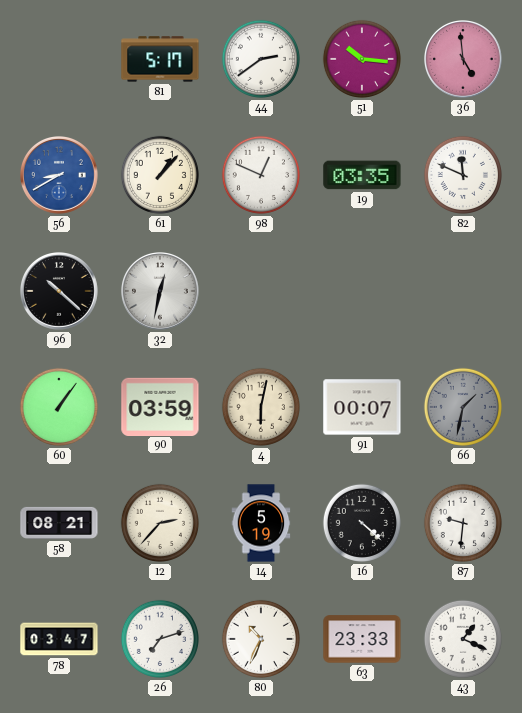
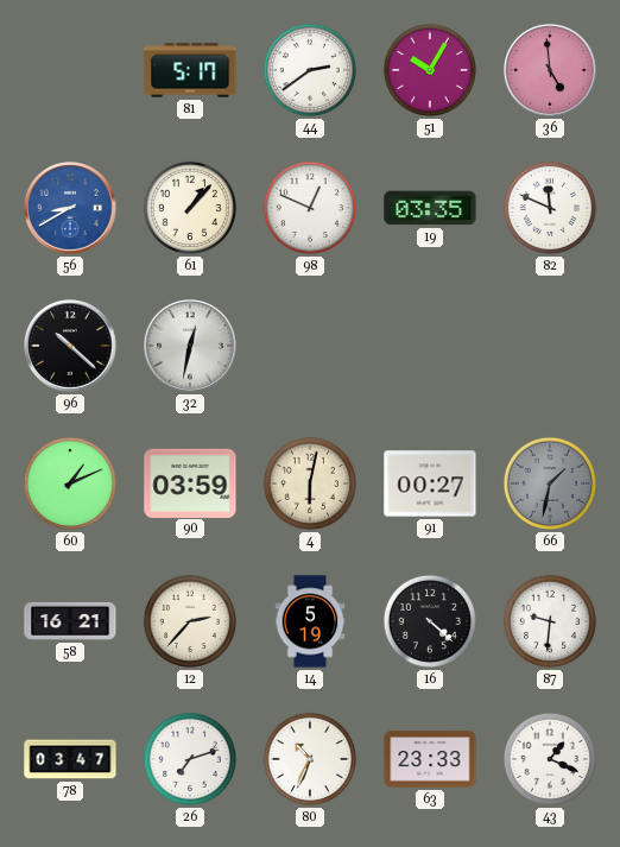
51: 10:16 -> 10:05
60: 1:06 -> 1:11
91: 00:07 -> 00:27
58: 08:21 -> 16:21
